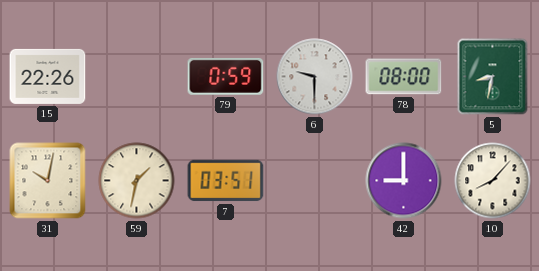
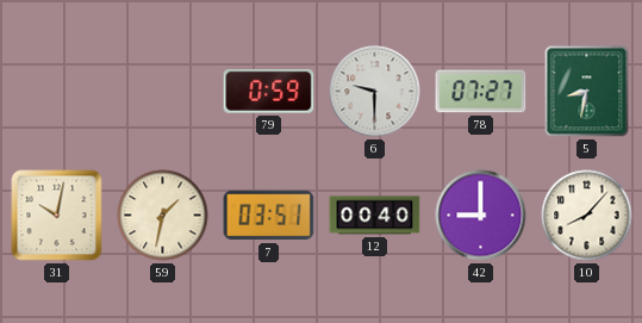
15: 22:26 -> none
78: 08:00 -> 07:27
12: none -> 00:40
